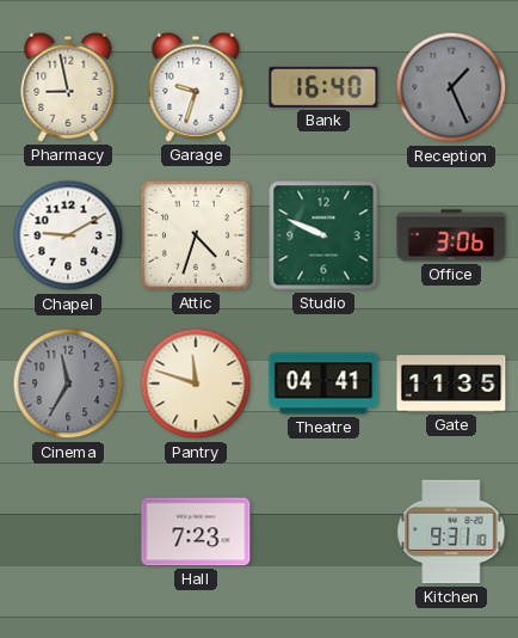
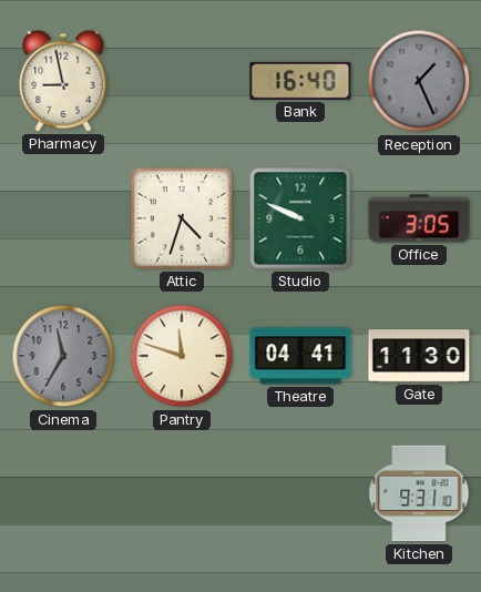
Garage: 9:33 -> none
Chapel: 9:10 -> none
Office: 3:06 -> 3:05
Gate: 11:35 -> 11:30
Hall: 7:23 -> none
